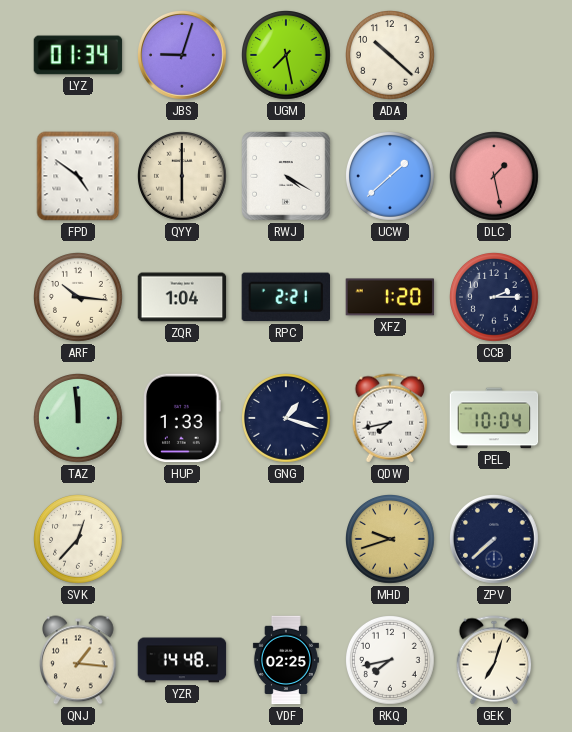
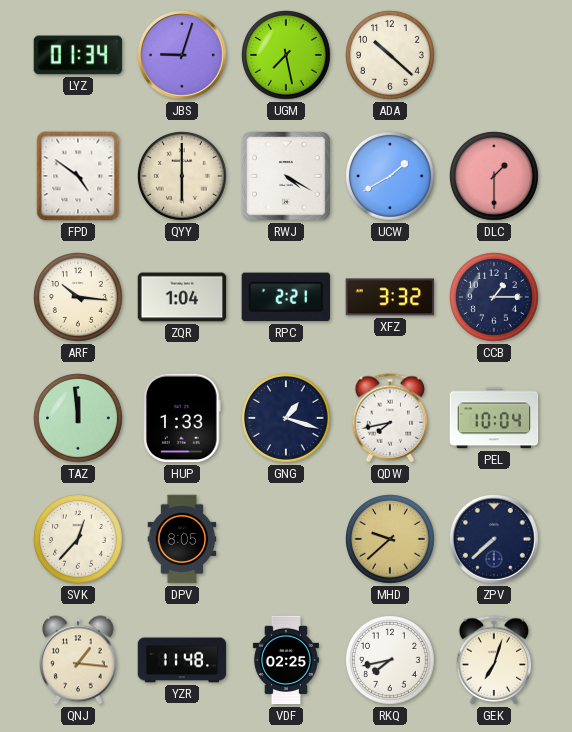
UCW: 1:38 -> 1:40
DLC: 1:28 -> 1:30
XFZ: 1:20 -> 3:32
CCB: 2:15 -> 1:15
DPV: none -> 8:05
MHD: 9:42 -> 9:38
YZR: 14:48 -> 11:48
